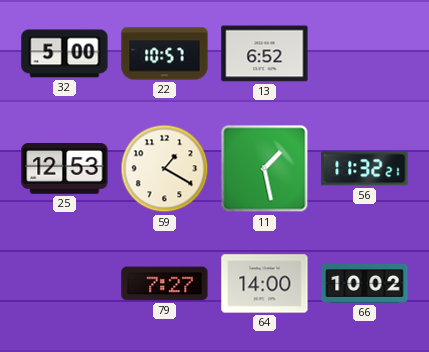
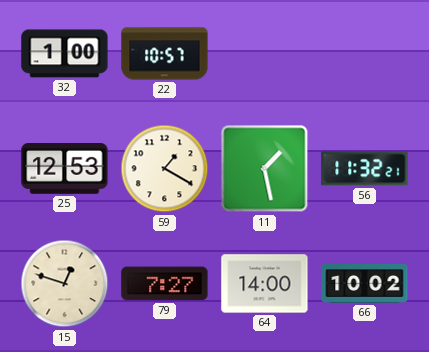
32: 5:00 -> 1:00
13: 6:52 -> none
15: none -> 12:48
